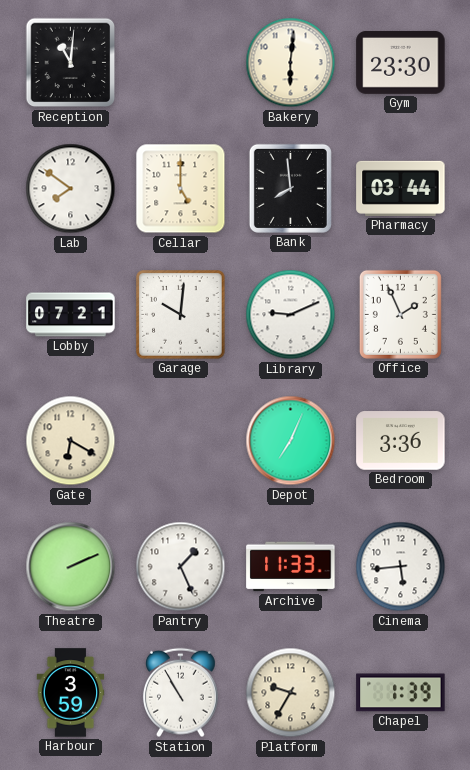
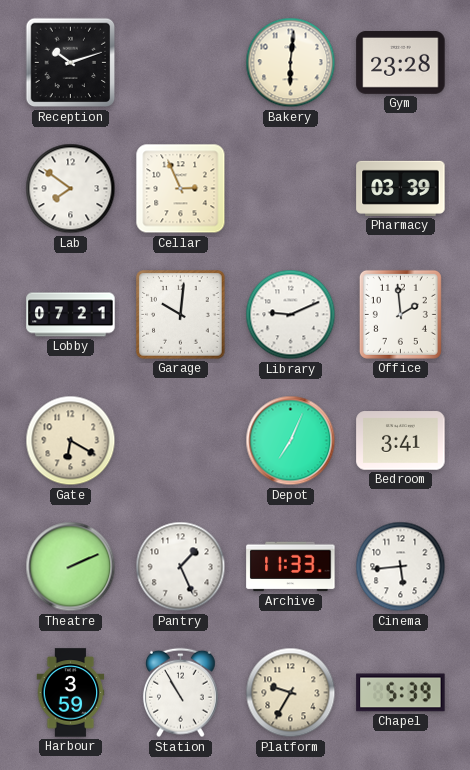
Reception: 11:01 -> 10:12
Gym: 23:30 -> 23:28
Cellar: 5:00 -> 2:56
Bank: 7:59 -> none
Pharmacy: 03:44 -> 03:39
Office: 1:56 -> 1:59
Bedroom: 3:36 -> 3:41
Chapel: 1:39 -> 5:39
